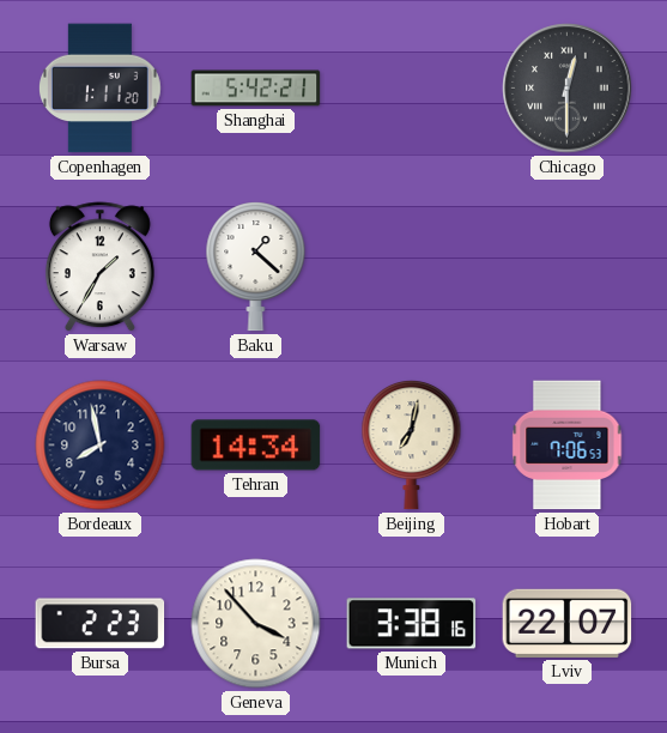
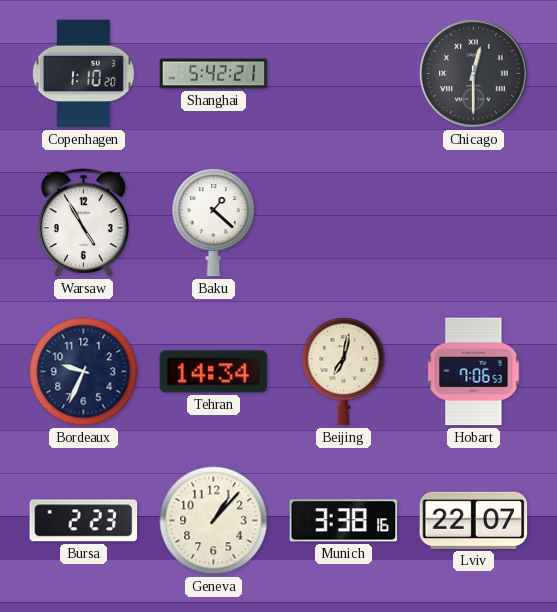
Copenhagen: 1:11 -> 1:10
Warsaw: 1:35 -> 4:55
Bordeaux: 7:58 -> 9:34
Geneva: 3:53 -> 1:07
